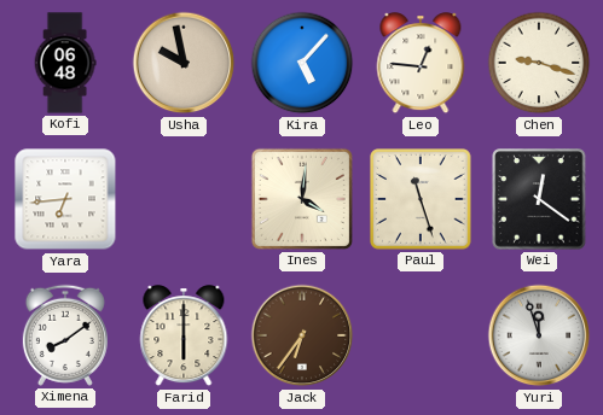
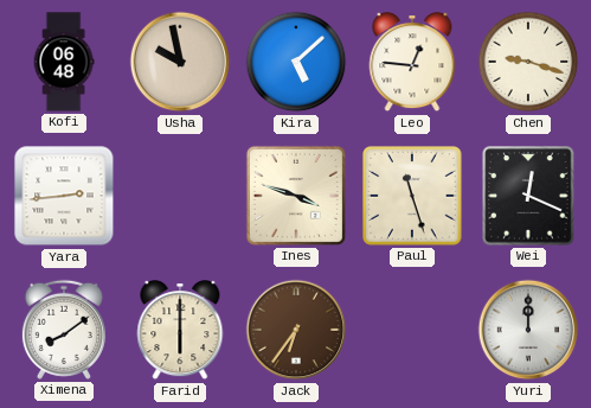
Kira: 5:07 -> 5:08
Yara: 6:44 -> 2:44
Ines: 4:01 -> 3:48
Wei: 12:21 -> 12:19
Yuri: 11:57 -> 12:00
